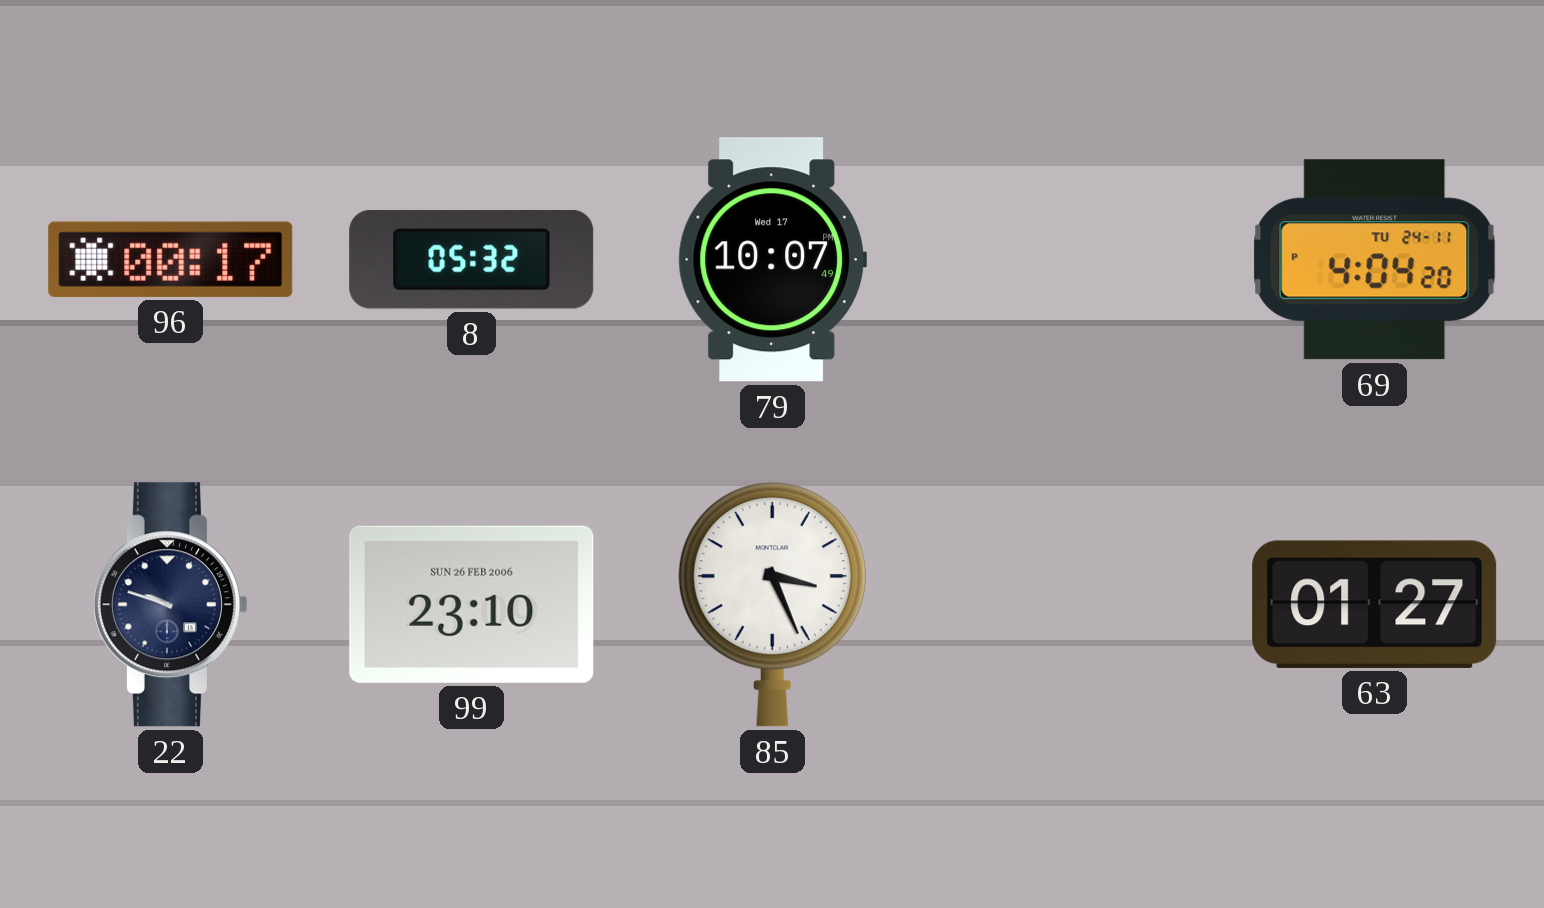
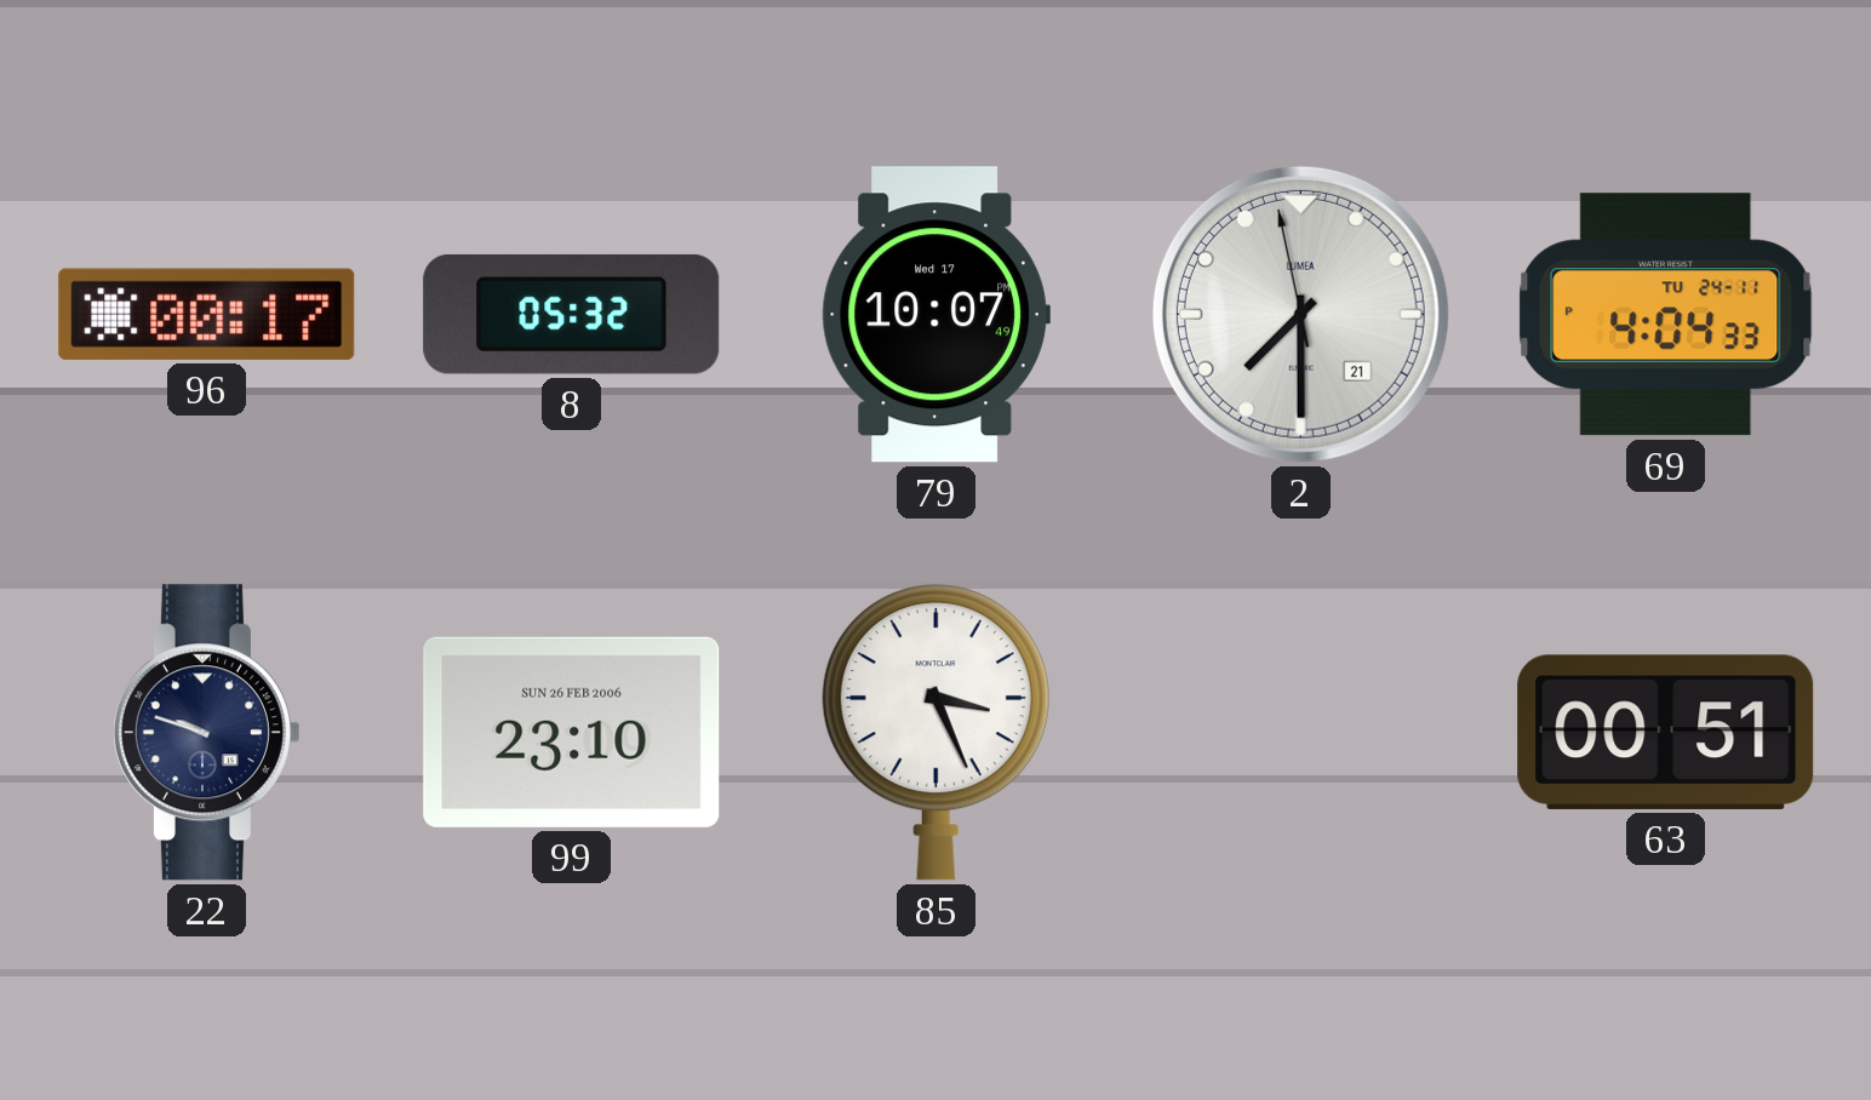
2: none -> 7:29
69: 4:04:20 PM -> 4:04:33 PM
63: 01:27 -> 00:51
